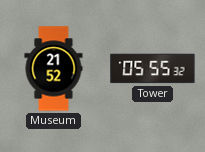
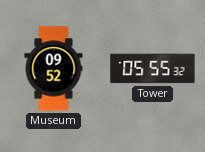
Museum: 21:52 -> 09:52
